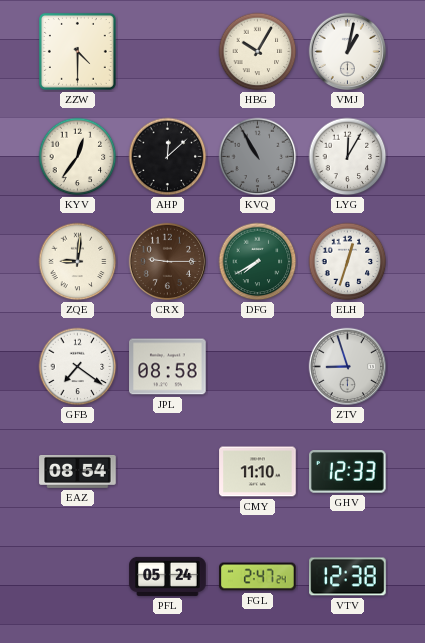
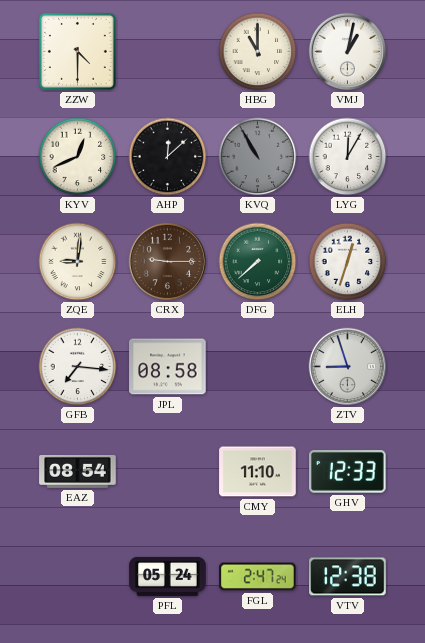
HBG: 10:05 -> 11:00
KYV: 12:36 -> 12:41
DFG: 7:40 -> 7:38
GFB: 7:21 -> 7:16
